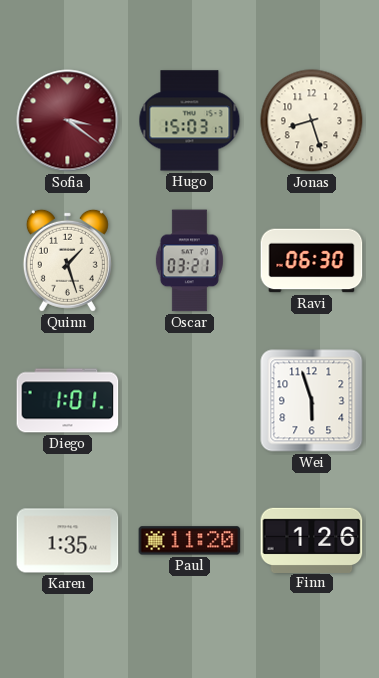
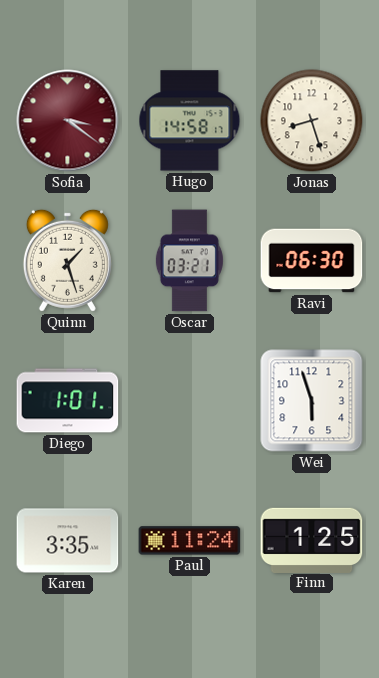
Hugo: 15:03 -> 14:58
Karen: 1:35 -> 3:35
Paul: 11:20 -> 11:24
Finn: 1:26 -> 1:25
